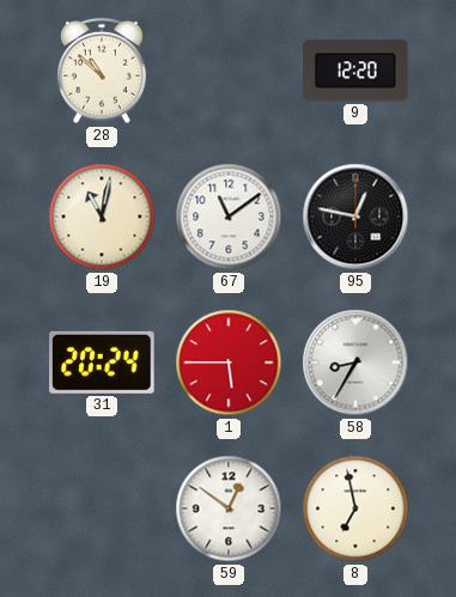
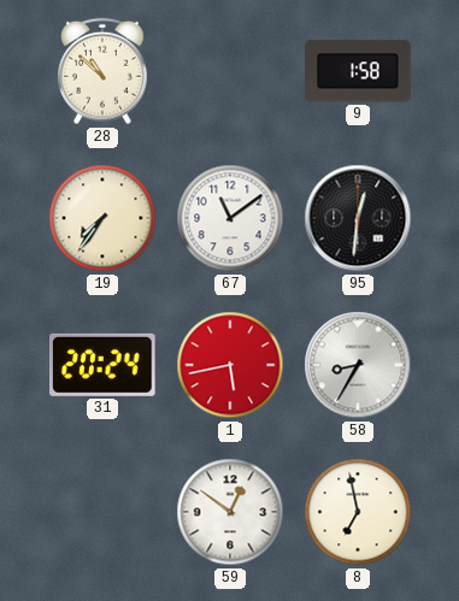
9: 12:20 -> 1:58
19: 11:02 -> 7:36
95: 12:47 -> 12:31
1: 5:45 -> 5:43
